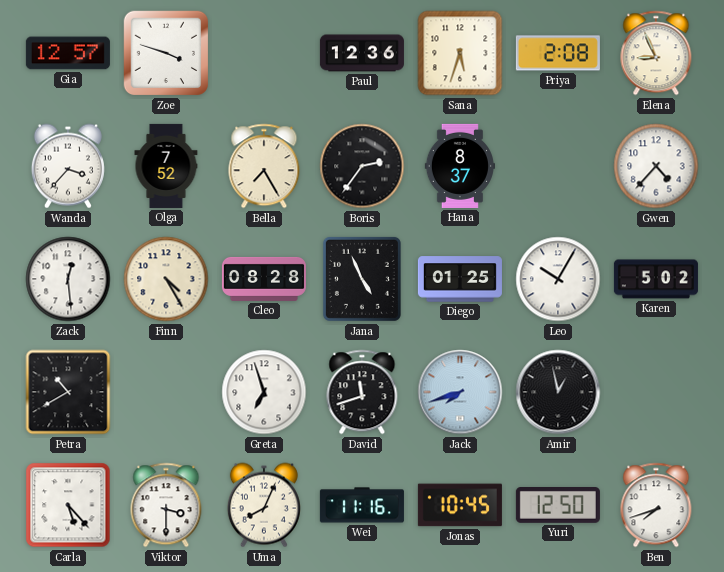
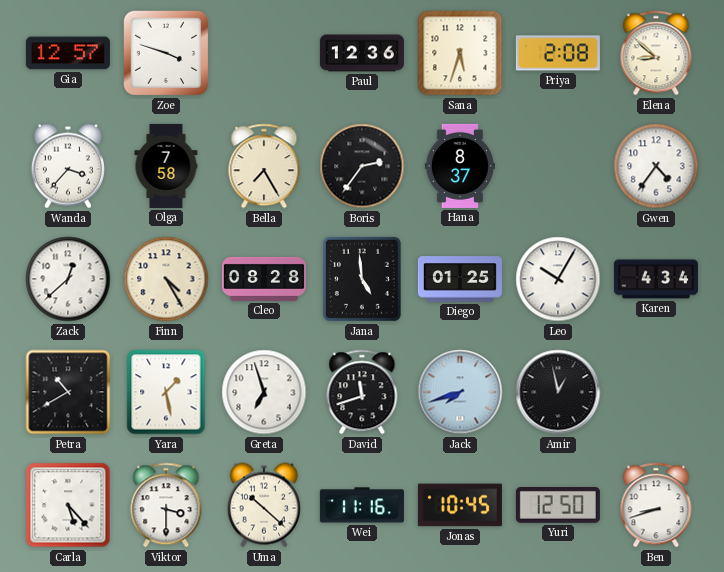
Elena: 8:56 -> 8:52
Olga: 7:52 -> 7:58
Gwen: 4:37 -> 4:36
Zack: 12:29 -> 12:38
Jana: 4:56 -> 4:59
Karen: 5:02 -> 4:34
Yara: none -> 1:28
Uma: 8:04 -> 10:22
Ben: 7:42 -> 8:42
